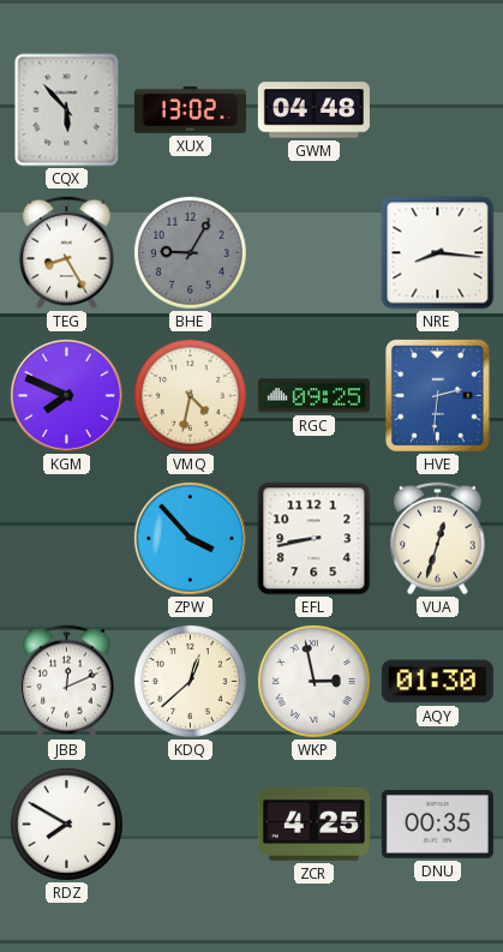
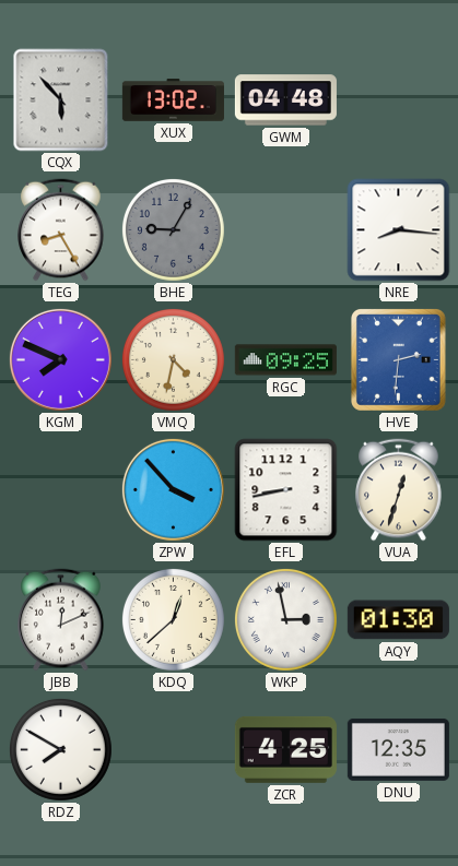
DNU: 00:35 -> 12:35
